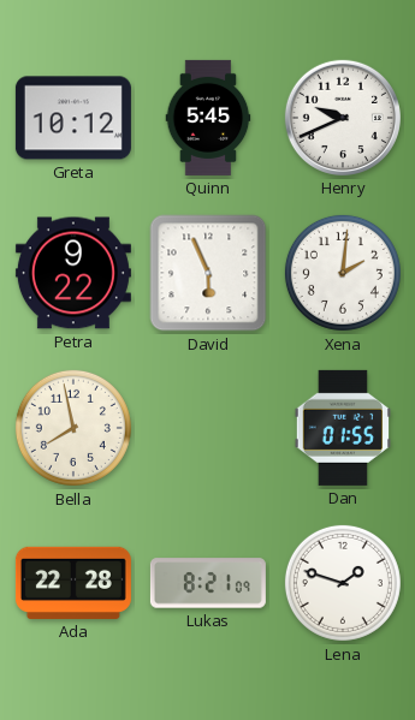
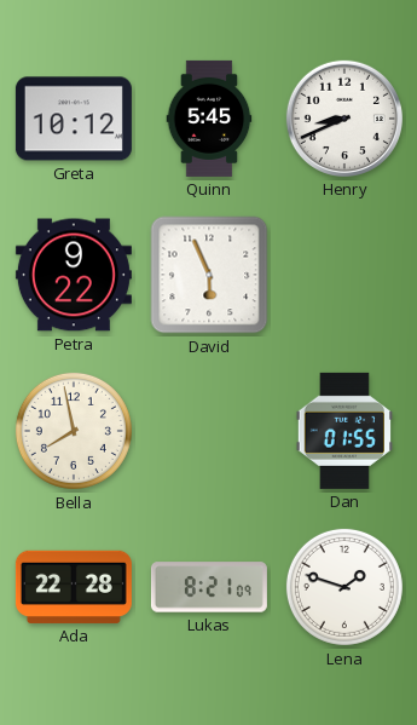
Henry: 9:41 -> 8:41
Xena: 2:01 -> none
